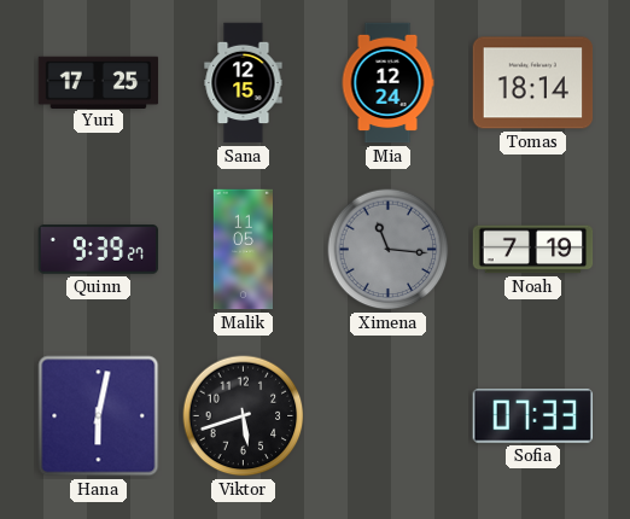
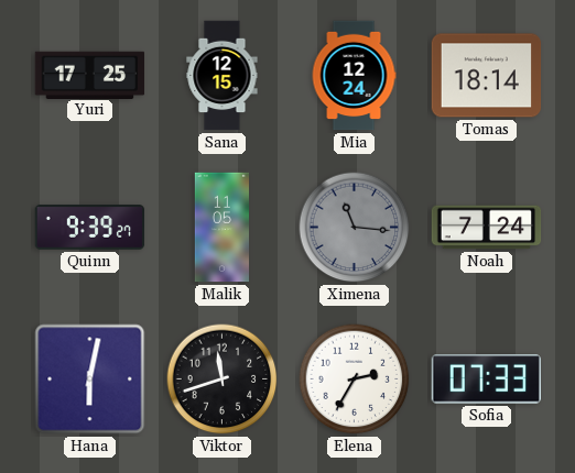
Noah: 7:19 -> 7:24
Viktor: 5:42 -> 11:42
Elena: none -> 2:35
